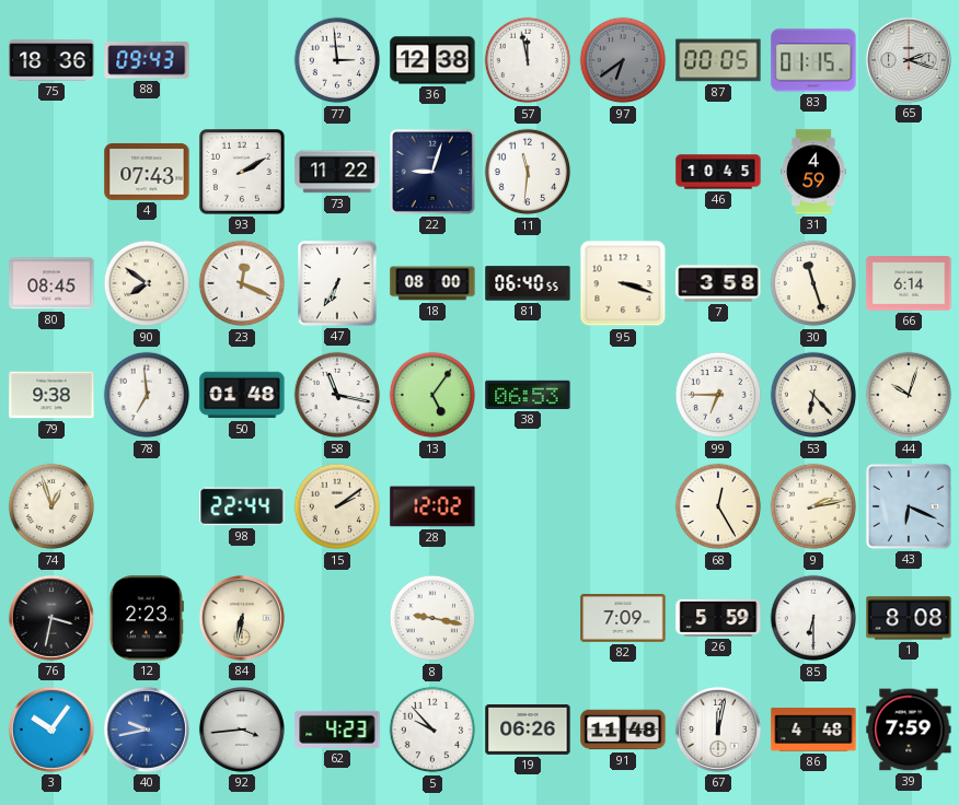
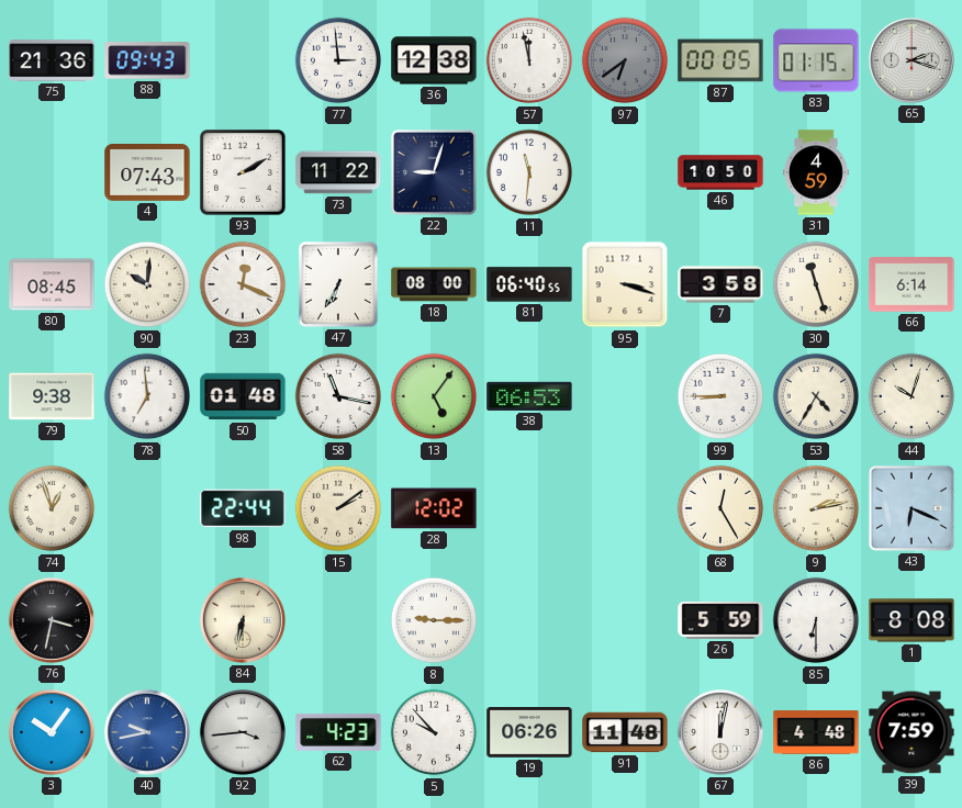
75: 18:36 -> 21:36
46: 10:45 -> 10:50
90: 7:51 -> 10:01
99: 6:45 -> 8:45
53: 6:23 -> 4:35
12: 2:23 -> none
8: 9:17 -> 9:15
82: 7:09 -> none
